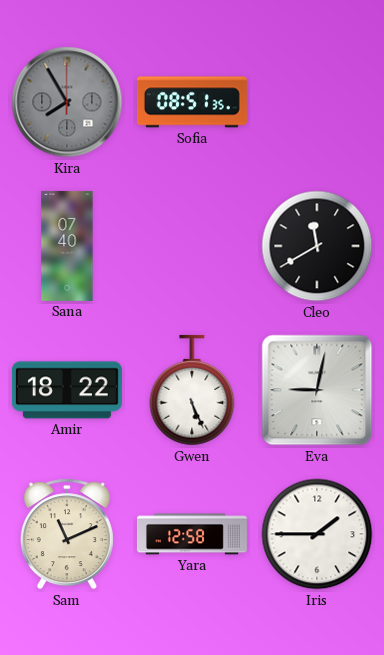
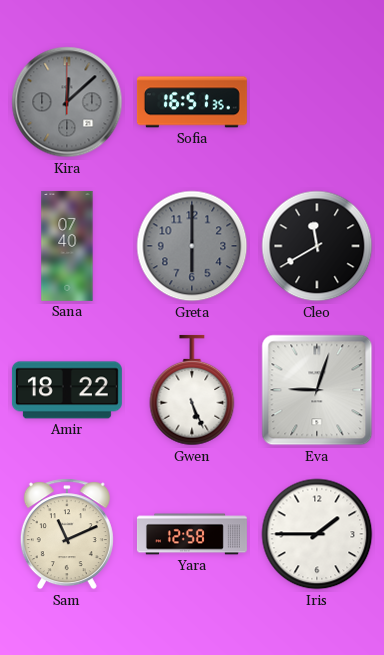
Kira: 7:55 -> 12:08
Sofia: 08:51 -> 16:51
Greta: none -> 6:00
Eva: 9:02 -> 9:03
